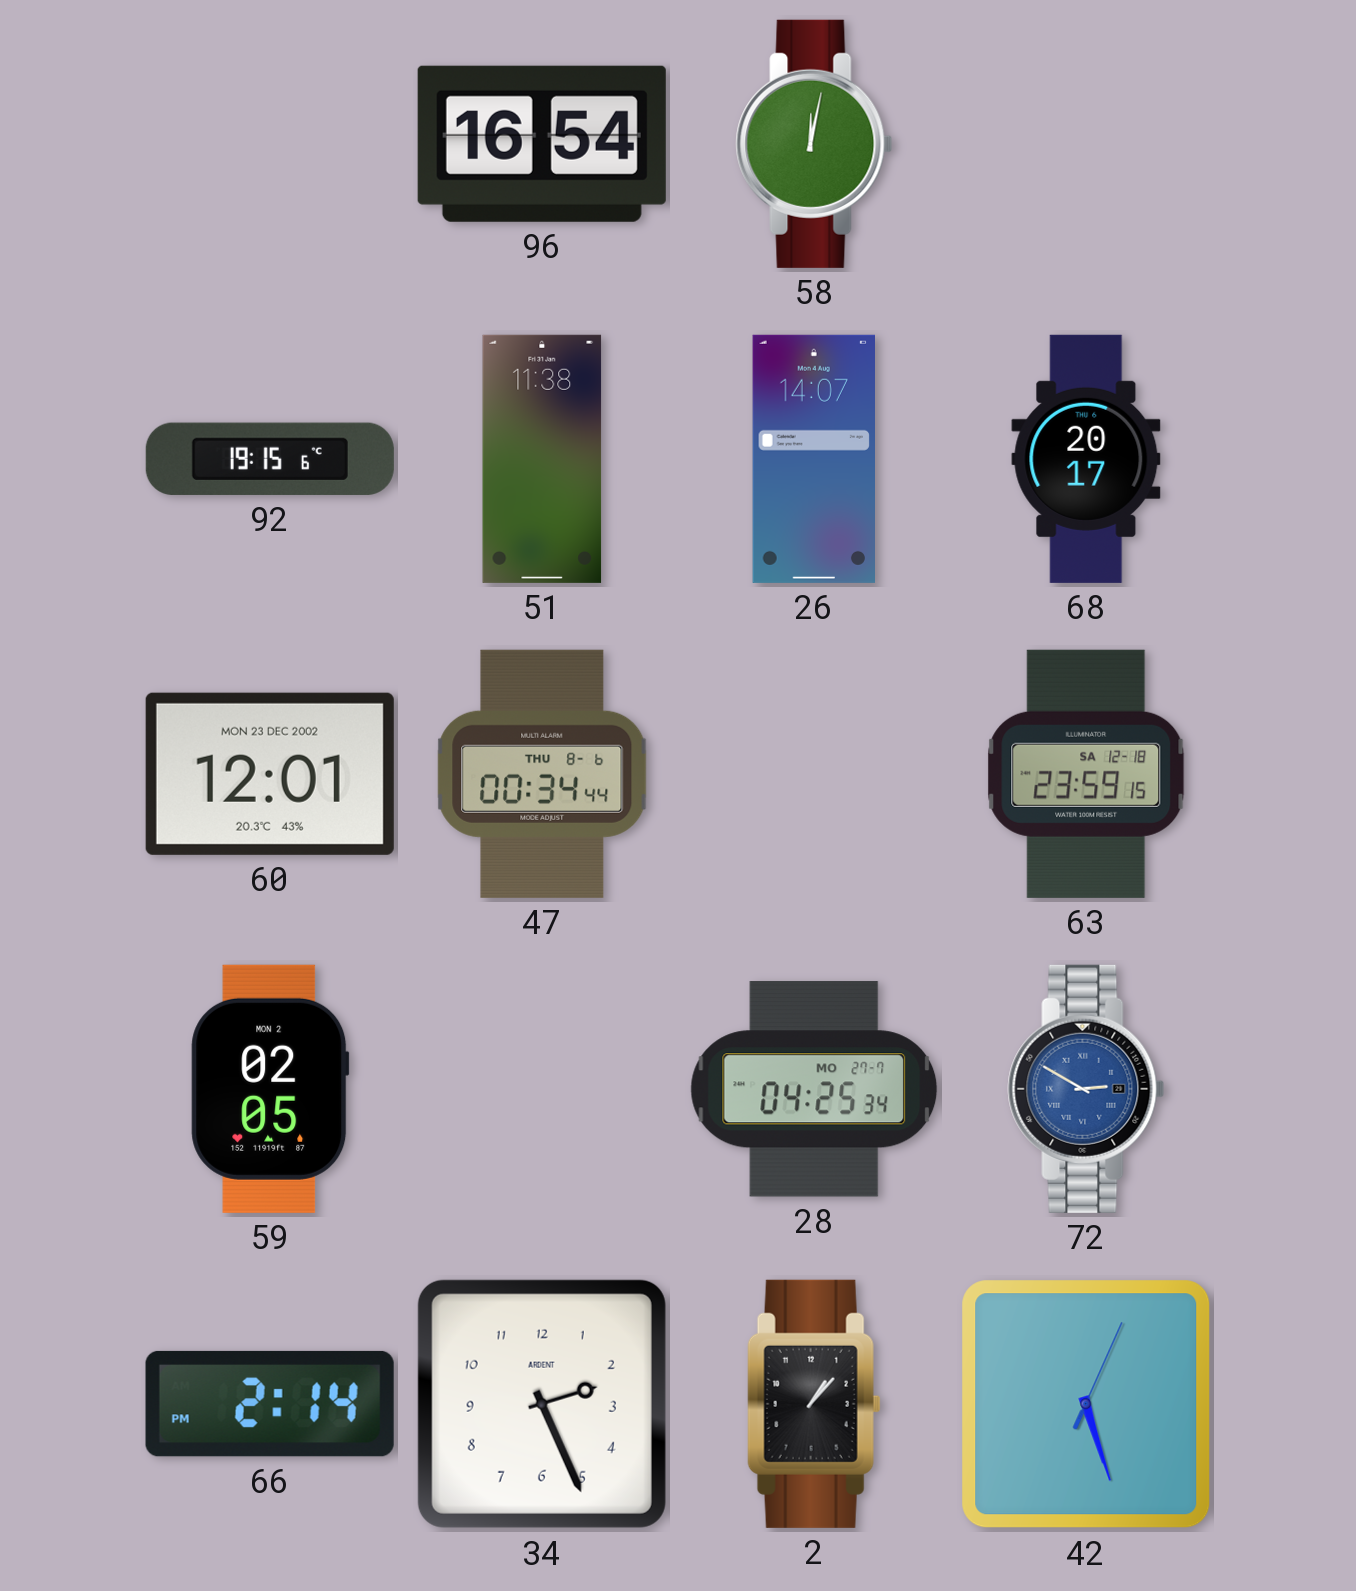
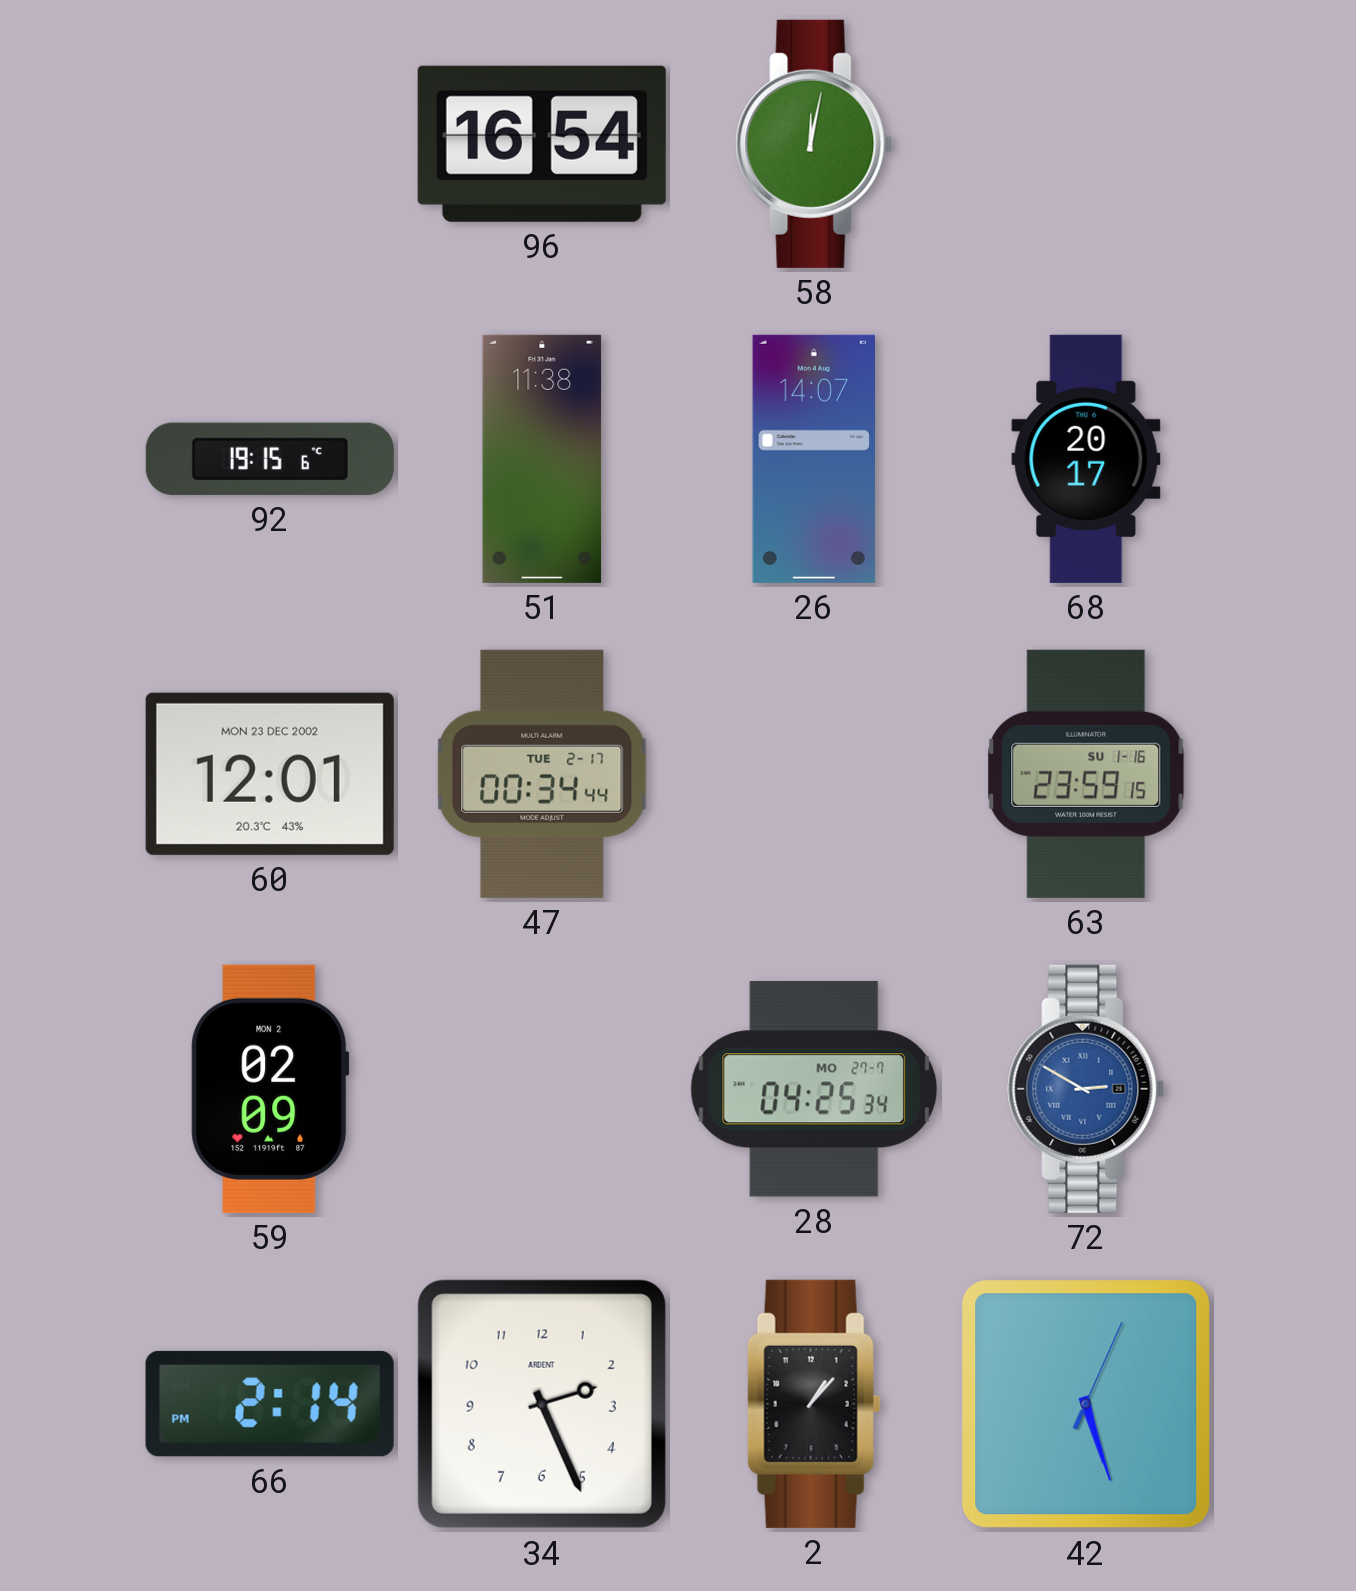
47 date: THU 8-6 -> TUE 2-17
63 date: SA 12-18 -> SU 1-16
59: 02:05 -> 02:09
